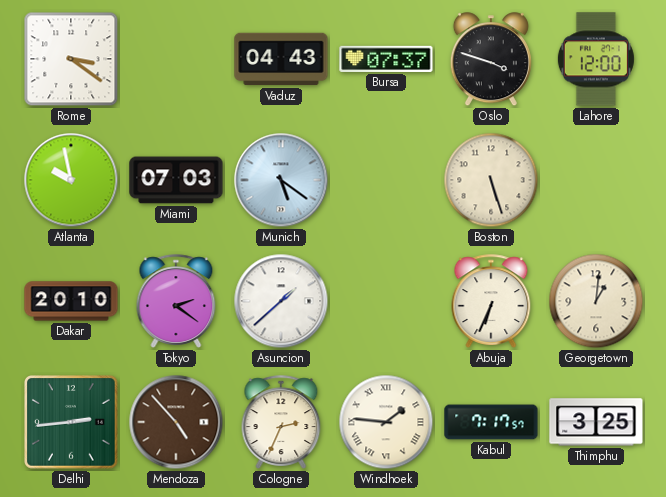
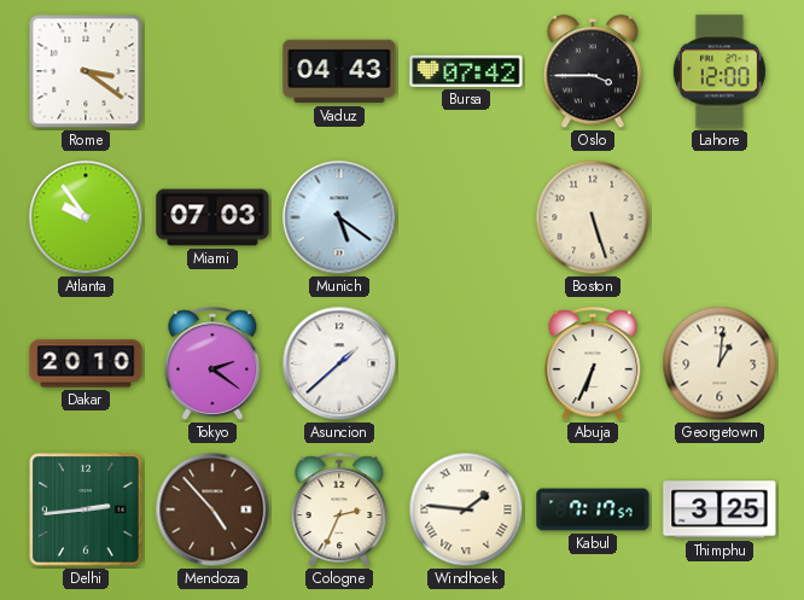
Bursa: 07:37 -> 07:42
Oslo: 3:48 -> 3:45
Atlanta: 9:58 -> 9:54
